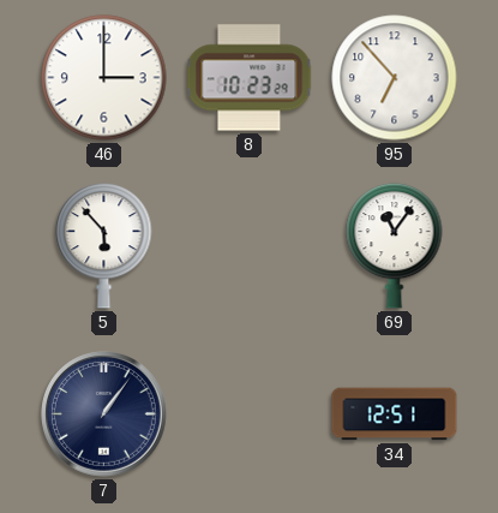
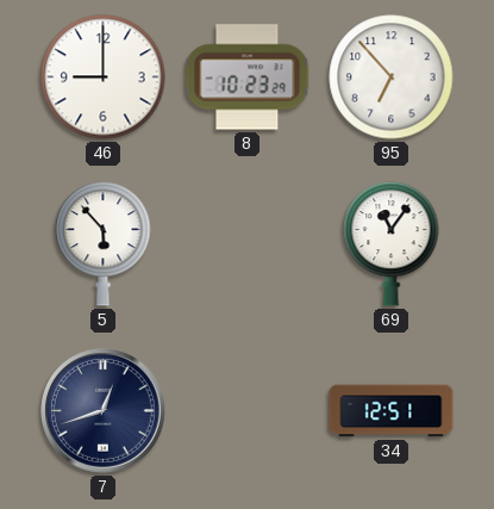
46: 3:00 -> 9:00
7: 1:06 -> 12:42
